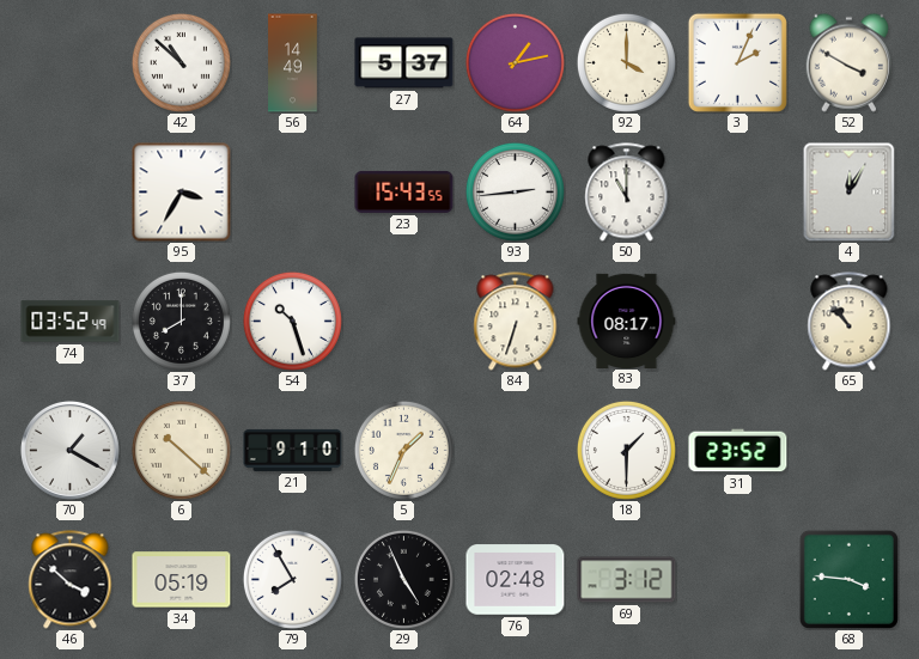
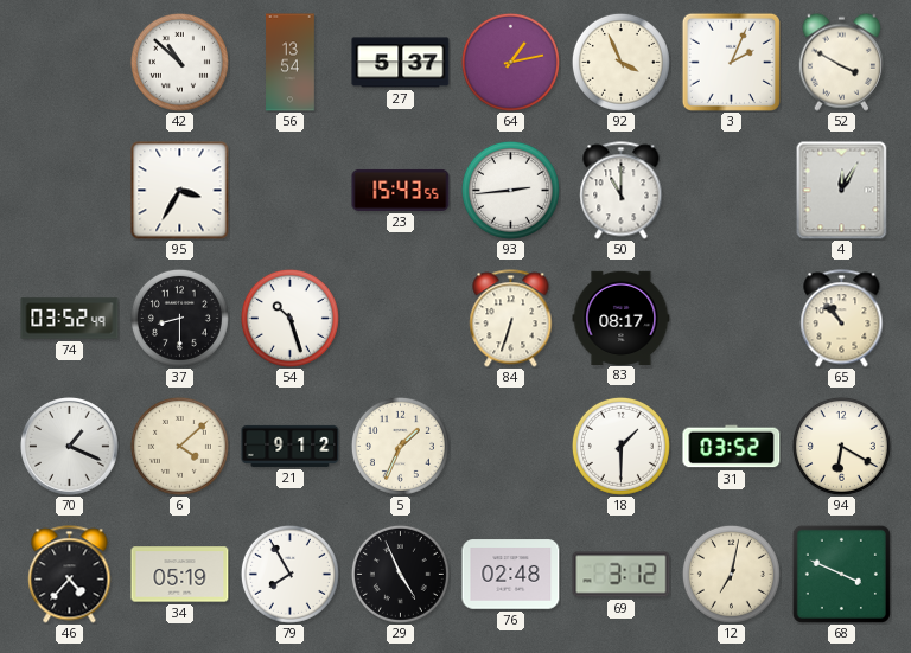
56: 14:49 -> 13:54
92: 4:00 -> 3:56
37: 8:00 -> 8:30
70: 1:20 -> 1:19
6: 10:22 -> 4:08
21: 9:10 -> 9:12
31: 23:52 -> 03:52
94: none -> 6:20
46: 3:52 -> 4:37
12: none -> 7:02
68: 3:46 -> 3:49
